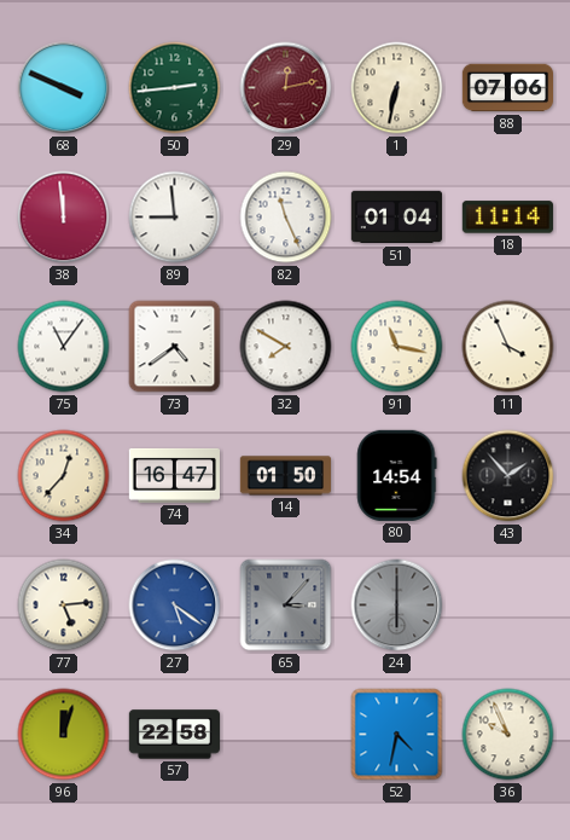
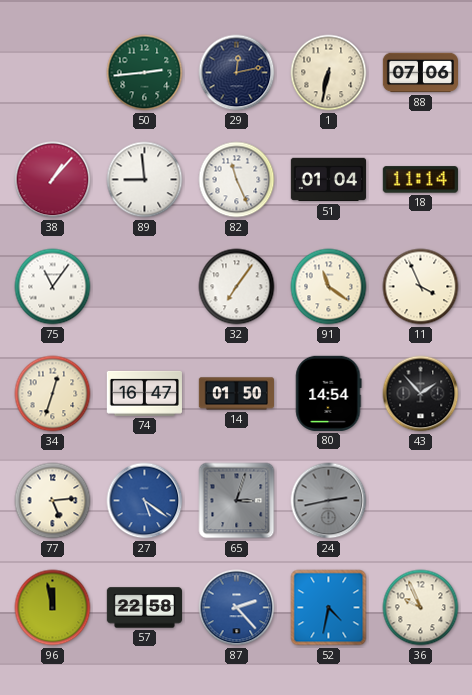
68: 3:49 -> none
29 dial: burgundy -> navy
38: 11:59 -> 1:07
73: 4:39 -> none
32: 7:50 -> 7:06
91: 11:17 -> 11:21
34: 12:37 -> 12:33
65: 3:07 -> 3:03
24: 6:00 -> 2:43
96: 12:03 -> 11:58
87: none -> 2:23
